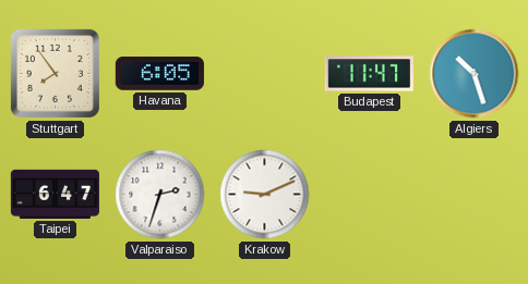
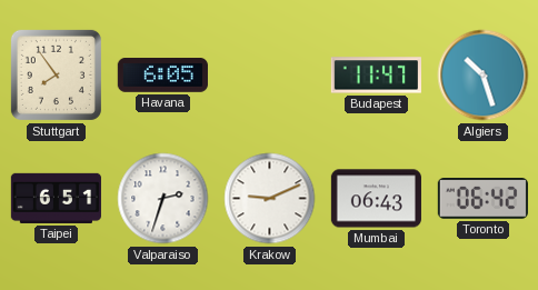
Taipei: 6:47 -> 6:51
Mumbai: none -> 06:43
Toronto: none -> 06:42
